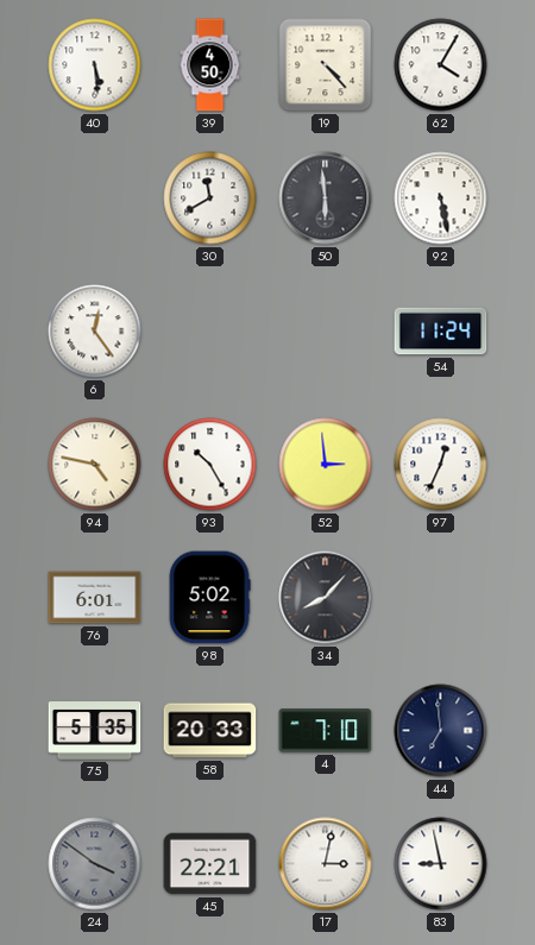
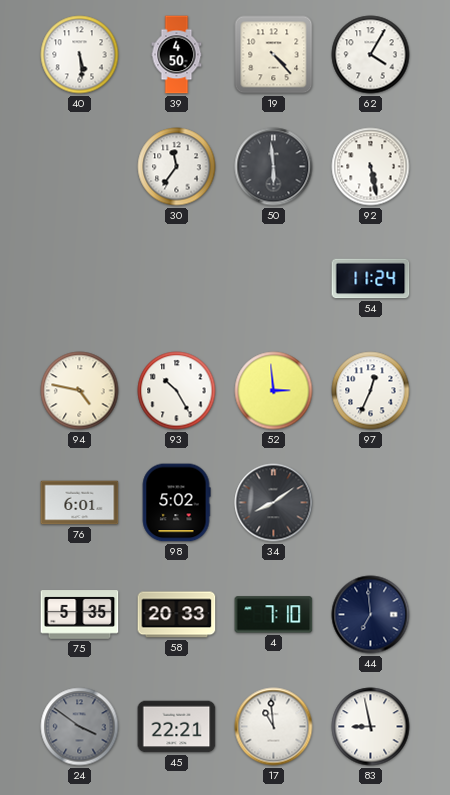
30: 11:40 -> 11:36
6: 12:24 -> none
34: 8:07 -> 8:09
17: 3:02 -> 10:59
